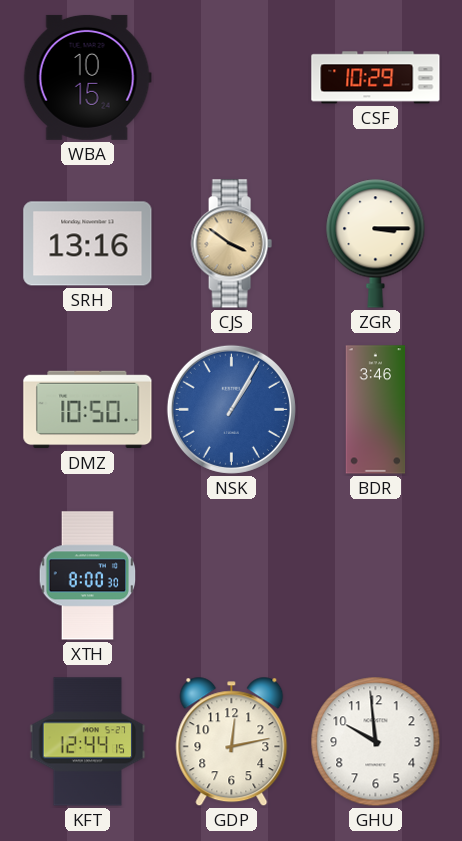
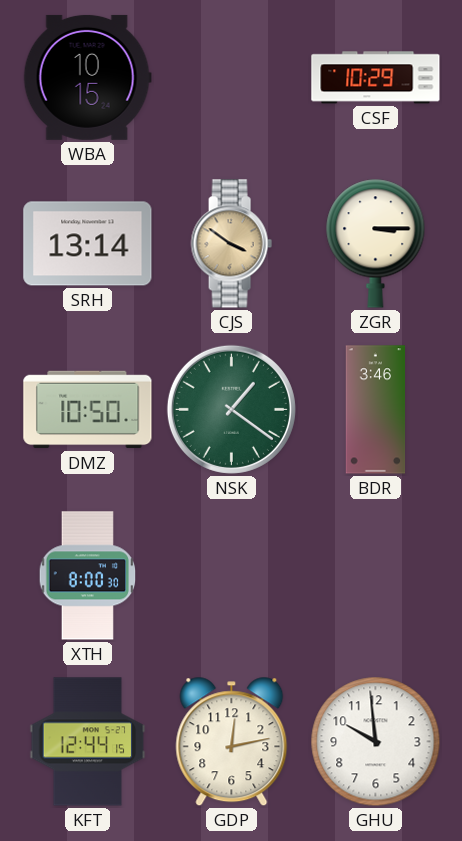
SRH: 13:16 -> 13:14
NSK: 1:05 -> 1:21
NSK dial: blue -> green
